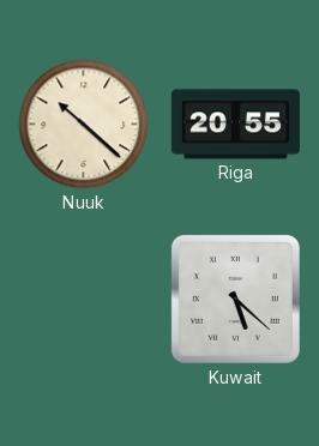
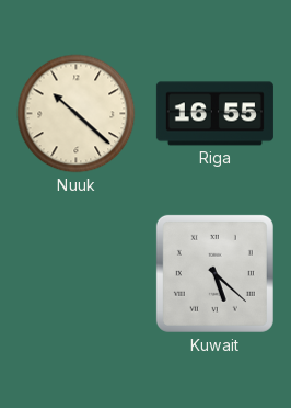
Riga: 20:55 -> 16:55
